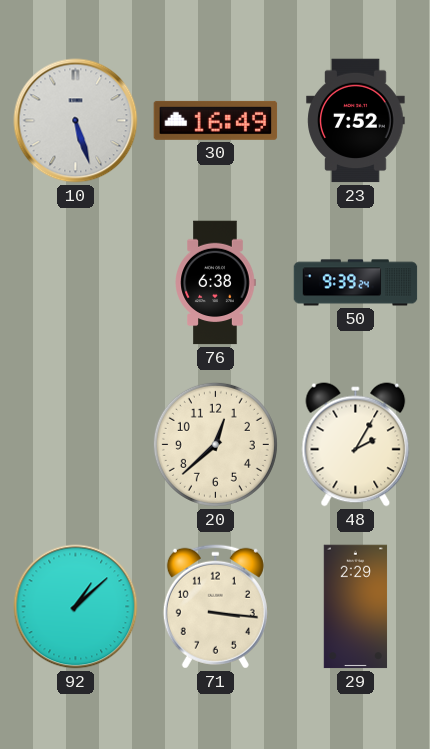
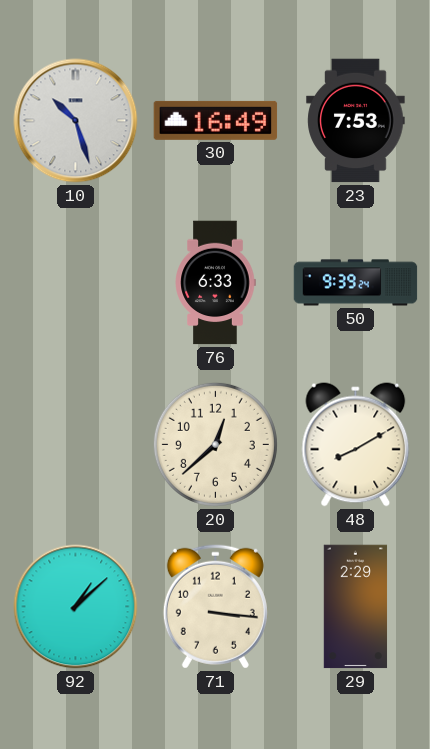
10: 5:27 -> 10:27
23: 7:52 -> 7:53
76: 6:38 -> 6:33
48: 2:05 -> 8:10
